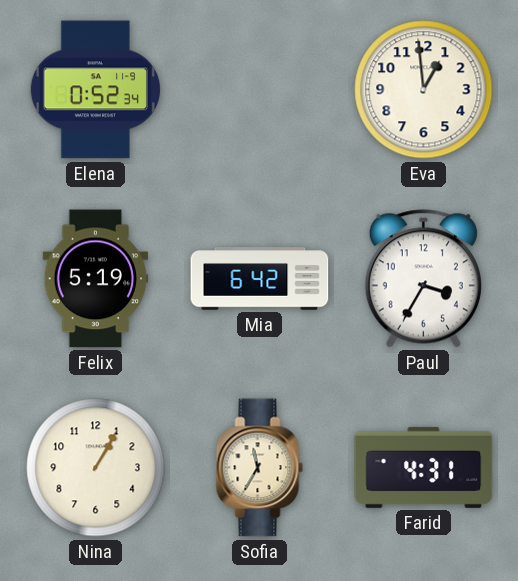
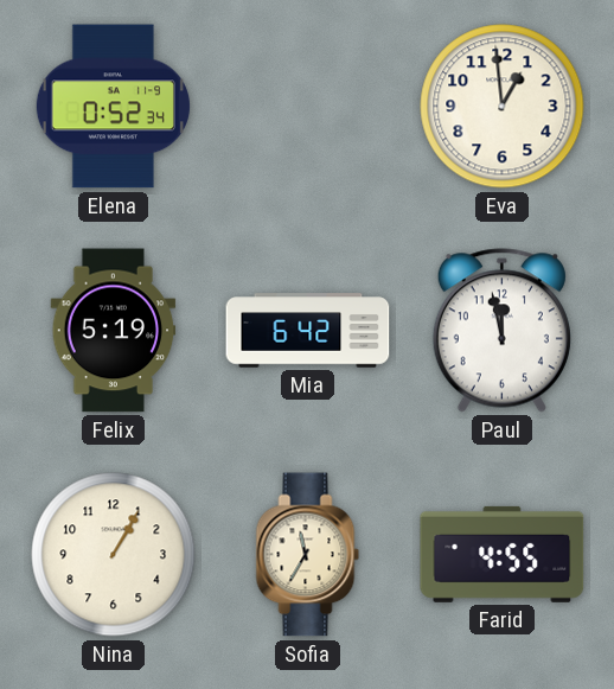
Paul: 3:35 -> 11:58
Farid: 4:31 -> 4:55
